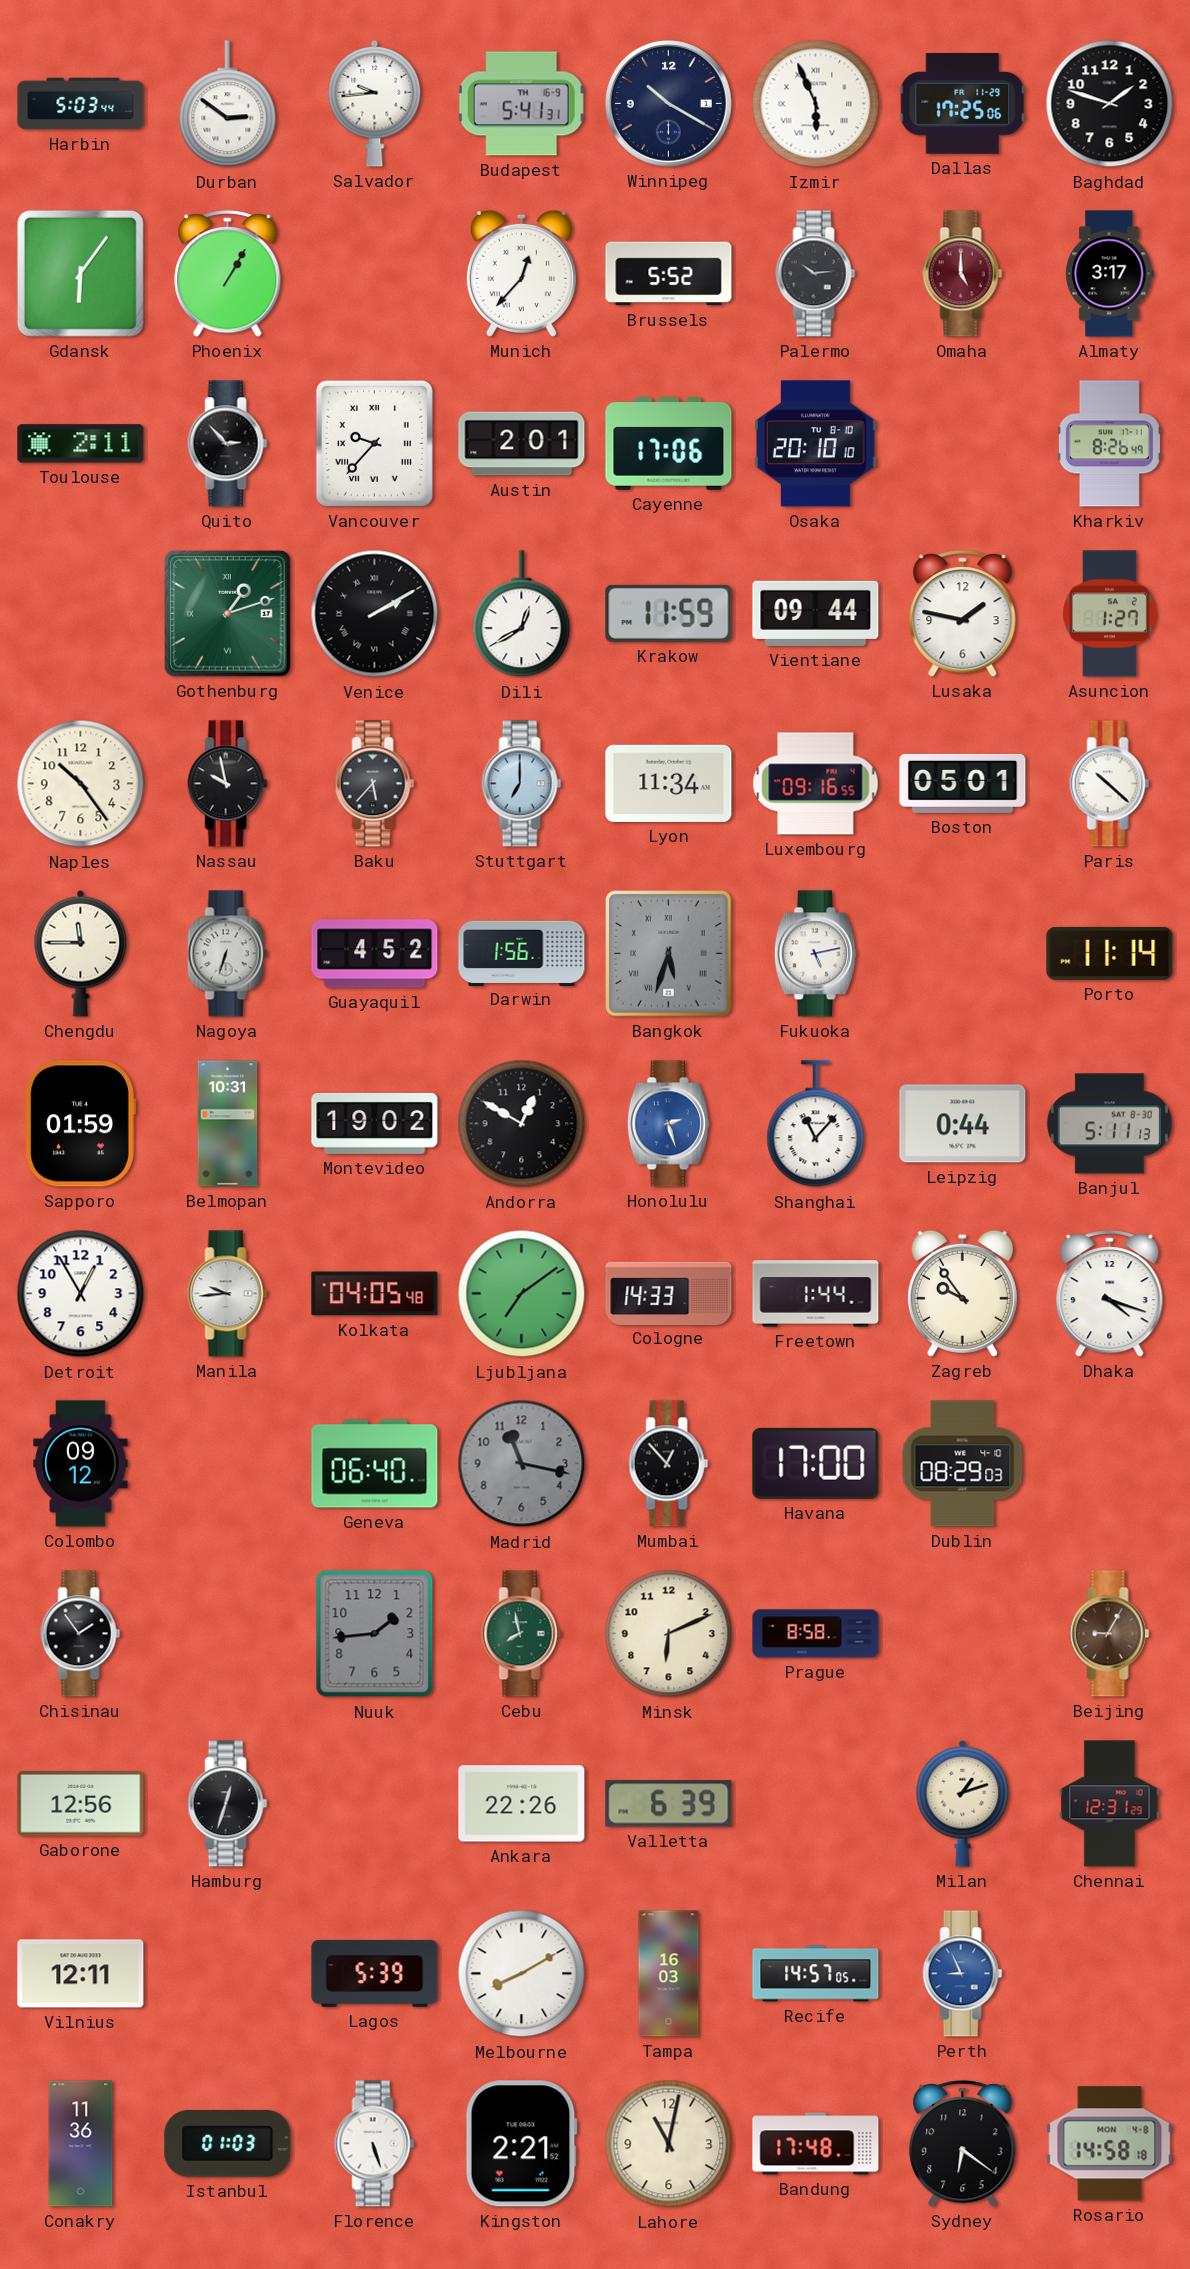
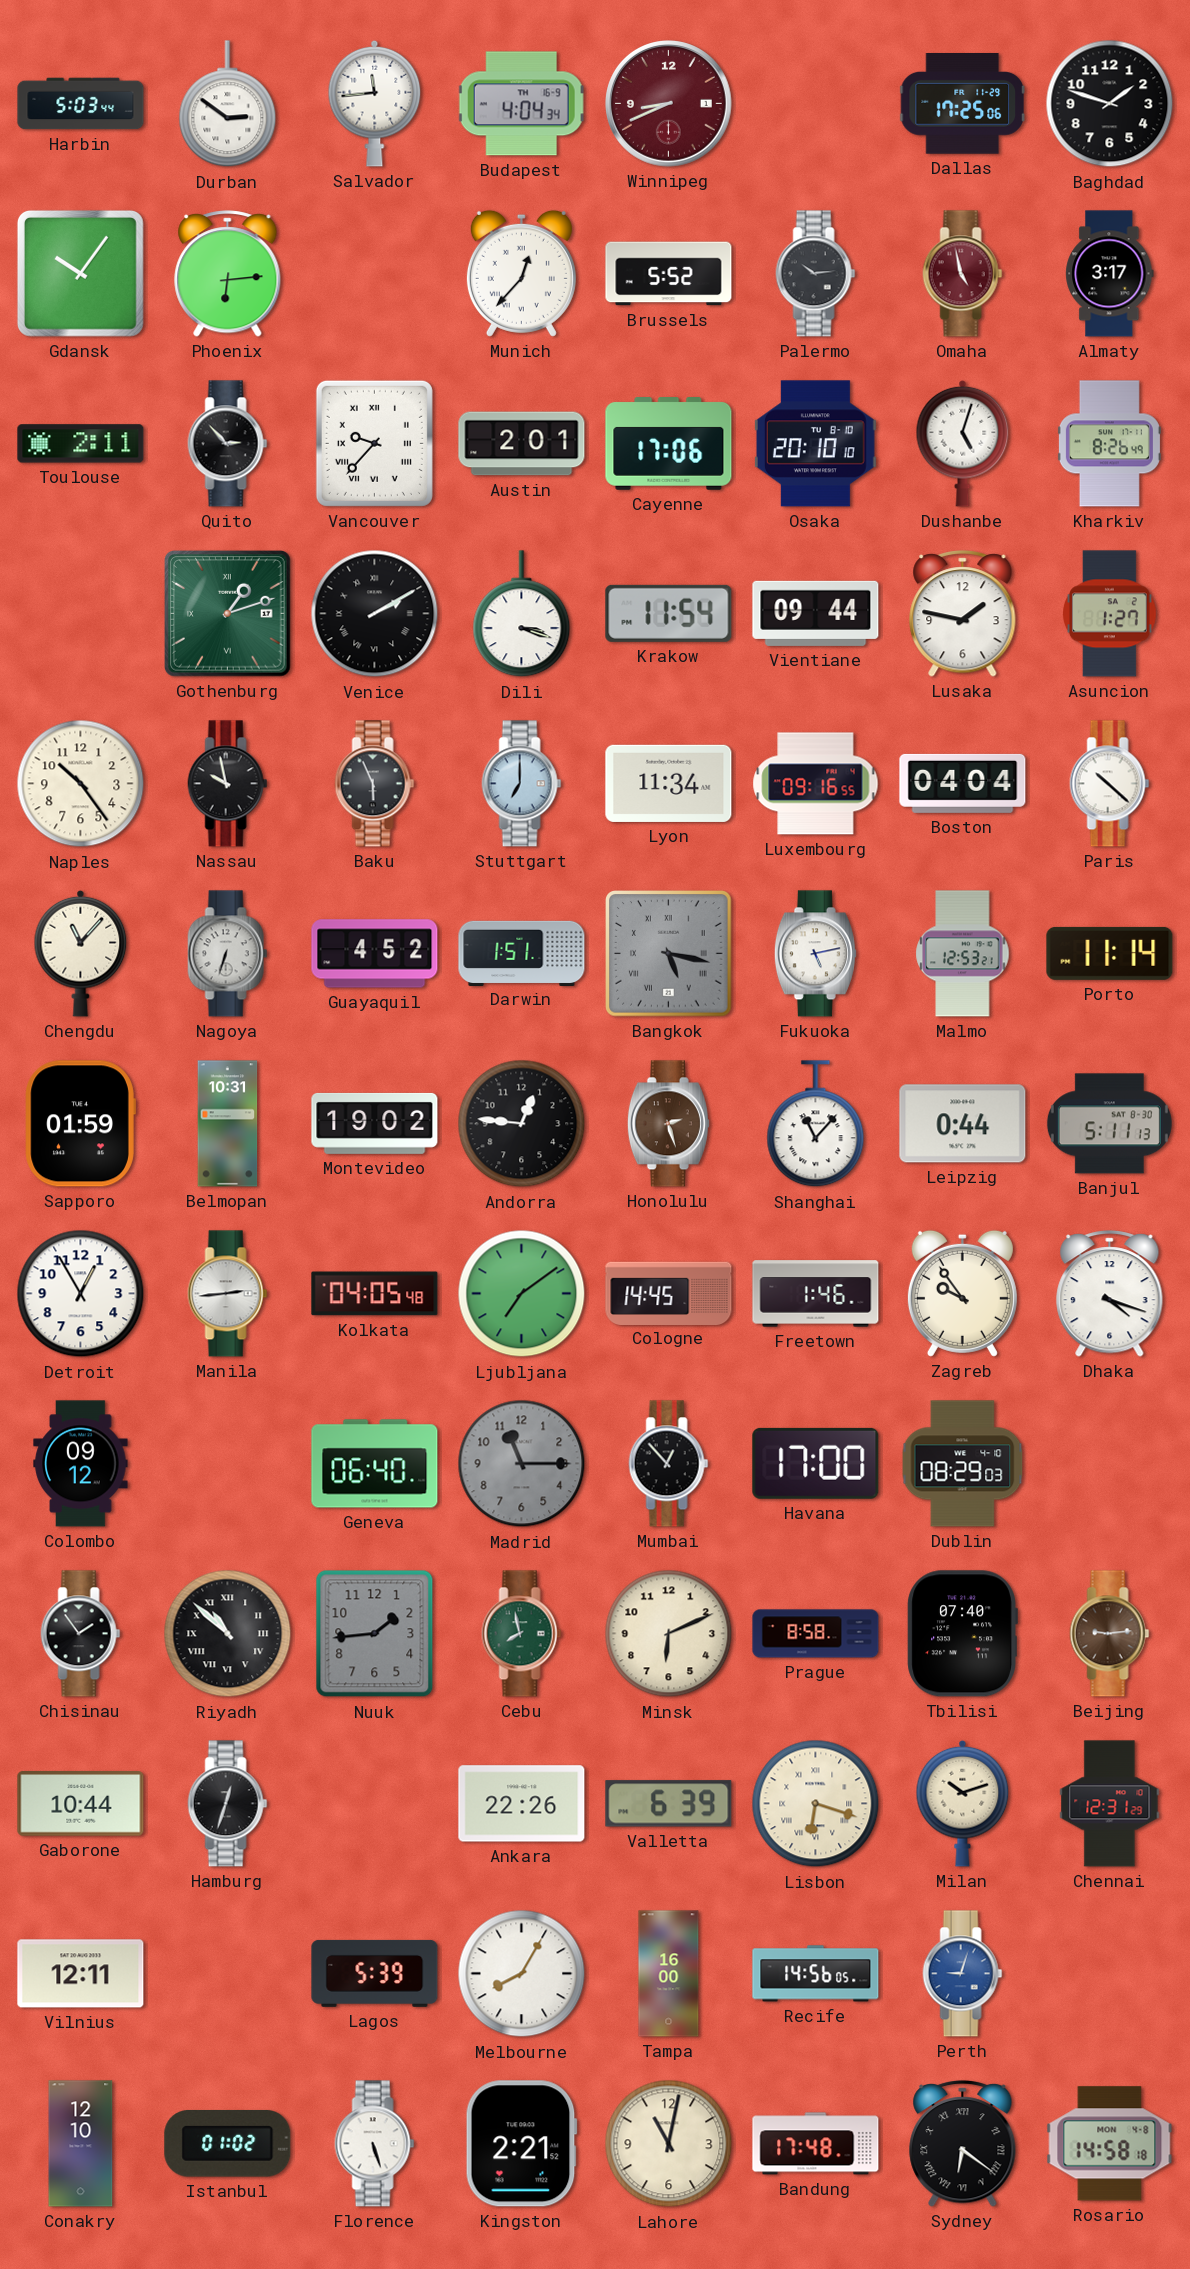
Salvador: 9:44 -> 11:44
Budapest: 5:41 -> 4:04
Winnipeg: 10:20 -> 8:41
Winnipeg dial: navy -> burgundy
Izmir: 5:56 -> none
Gdansk: 6:06 -> 10:06
Phoenix: 1:05 -> 6:14
Omaha: 5:00 -> 4:58
Dushanbe: none -> 5:03
Dili: 12:40 -> 3:18
Krakow: 11:59 -> 11:54
Baku: 5:37 -> 5:56
Boston: 05:01 -> 04:04
Chengdu: 11:45 -> 11:07
Darwin: 1:56 -> 1:51
Bangkok: 5:33 -> 5:17
Malmo: none -> 12:53
Andorra: 12:50 -> 12:46
Honolulu dial: blue -> brown
Manila: 9:44 -> 2:44
Cologne: 14:33 -> 14:45
Freetown: 1:44 -> 1:46
Madrid: 11:17 -> 11:15
Riyadh: none -> 10:52
Tbilisi: none -> 07:40
Beijing: 9:05 -> 9:14
Gaborone: 12:56 -> 10:44
Lisbon: none -> 6:18
Milan: 1:12 -> 10:12
Melbourne: 8:10 -> 8:05
Tampa: 16:03 -> 16:00
Recife: 14:57 -> 14:56
Perth: 8:56 -> 9:03
Conakry: 11:36 -> 12:10
Istanbul: 01:03 -> 01:02
Sydney numerals: Arabic -> Roman
